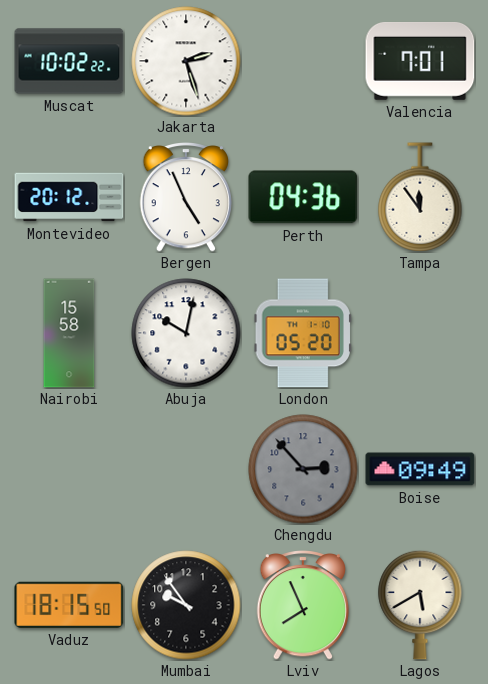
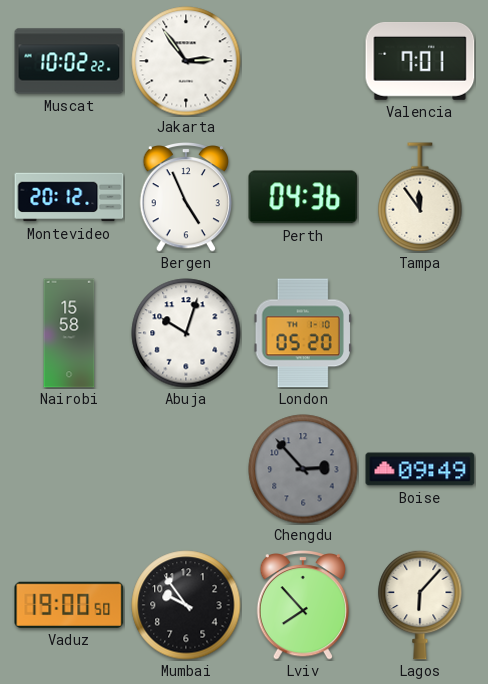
Jakarta: 2:27 -> 2:54
Abuja: 10:02 -> 10:03
Vaduz: 18:15 -> 19:00
Lviv: 7:56 -> 7:53
Lagos: 5:40 -> 6:07
